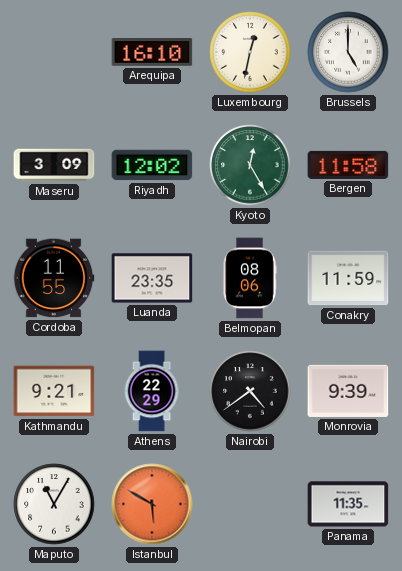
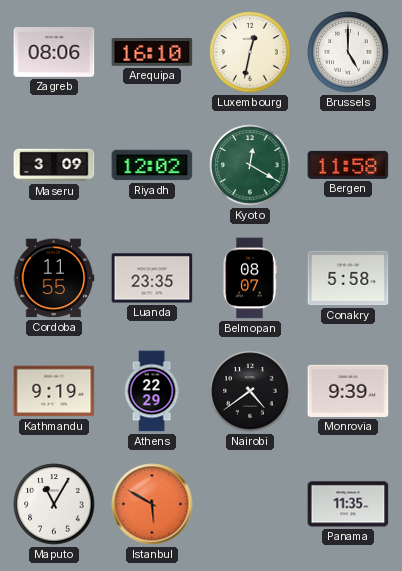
Zagreb: none -> 08:06
Kyoto: 12:25 -> 12:20
Belmopan: 08:06 -> 08:07
Conakry: 11:59 -> 5:58
Kathmandu: 9:21 -> 9:19
